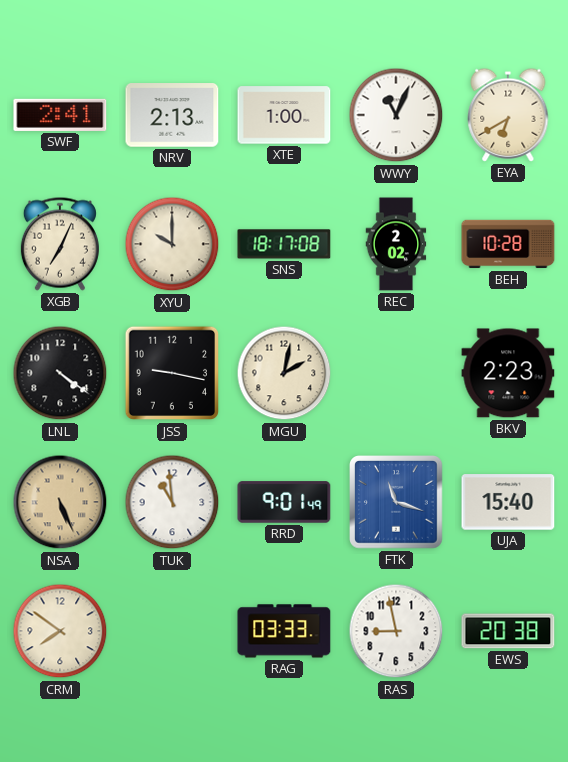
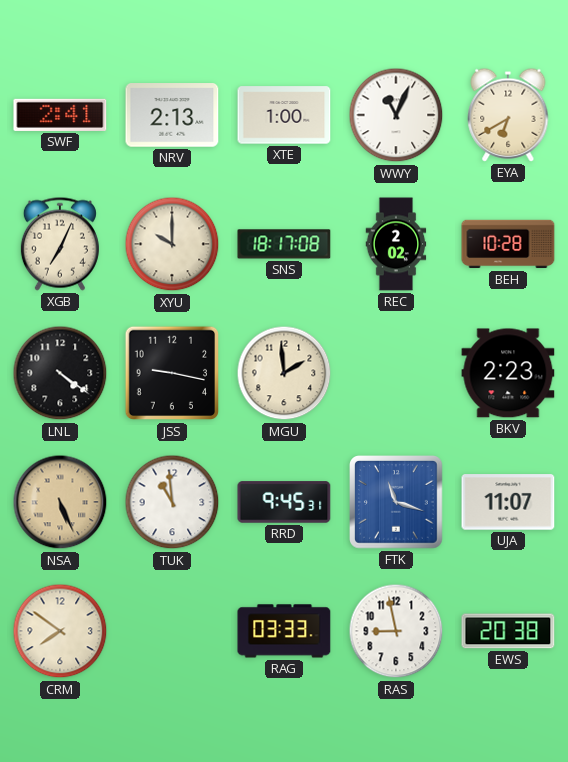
MGU: 2:02 -> 1:59
RRD: 9:01 -> 9:45
UJA: 15:40 -> 11:07
